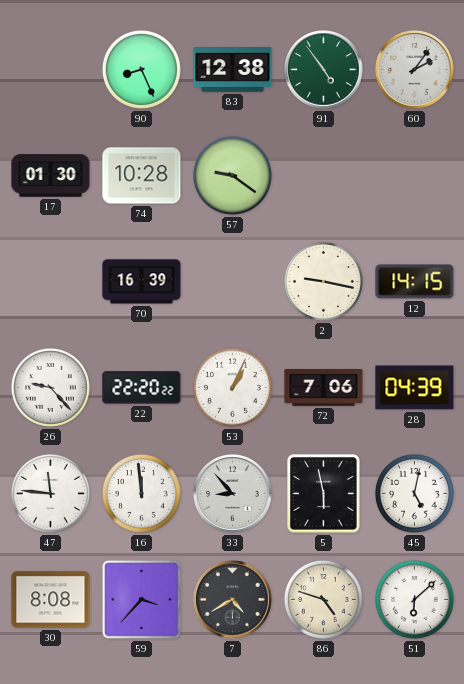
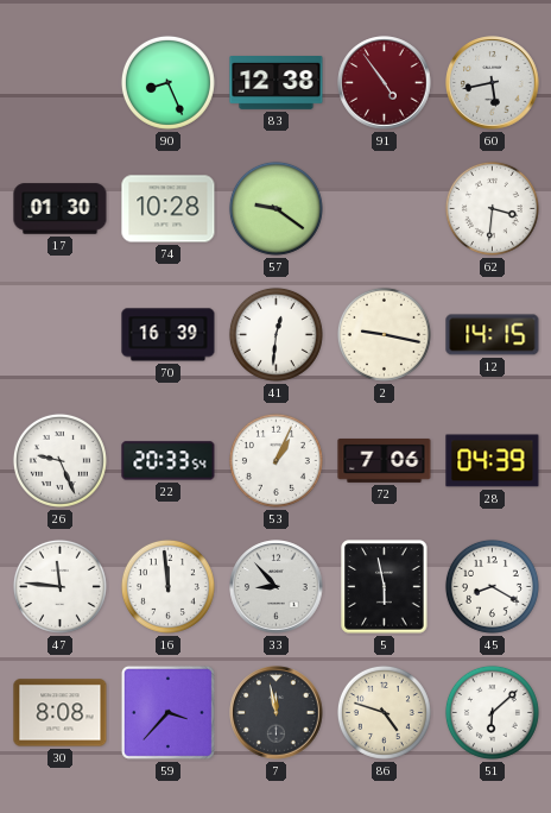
91 dial: green -> burgundy
60: 2:06 -> 5:43
62: none -> 3:31
41: none -> 12:31
26: 9:23 -> 9:26
22: 22:20 -> 20:33
45: 5:02 -> 8:20
7: 4:40 -> 11:58
